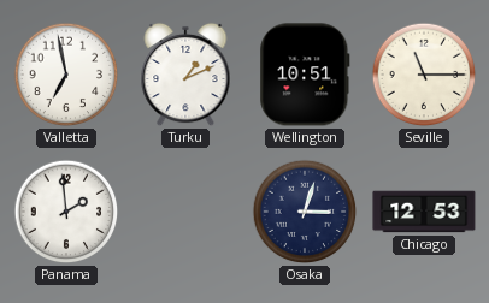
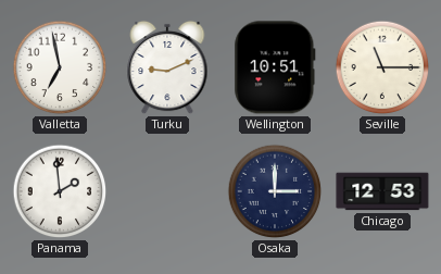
Turku: 1:11 -> 9:11
Osaka: 3:03 -> 3:00
